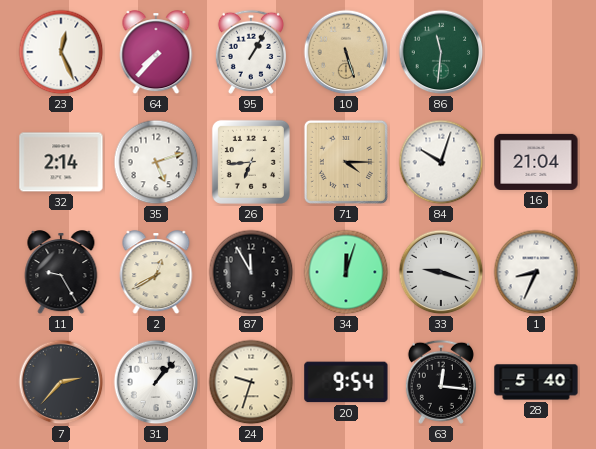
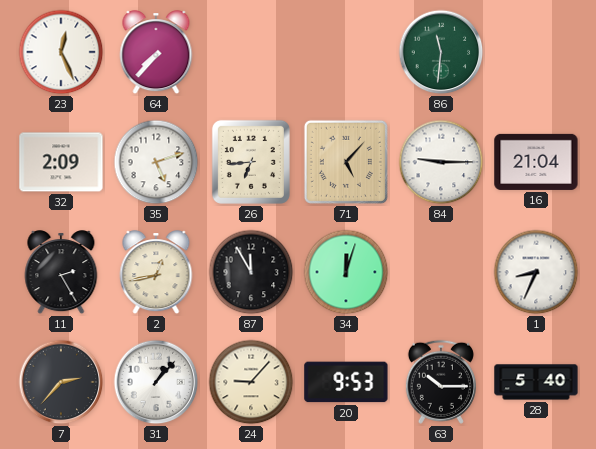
95: 1:05 -> none
10: 5:27 -> none
32: 2:14 -> 2:09
71: 4:15 -> 5:07
84: 10:03 -> 9:15
11: 9:25 -> 2:25
2: 12:40 -> 12:43
33: 9:18 -> none
24: 9:33 -> 9:07
20: 9:54 -> 9:53
63: 12:16 -> 10:15
